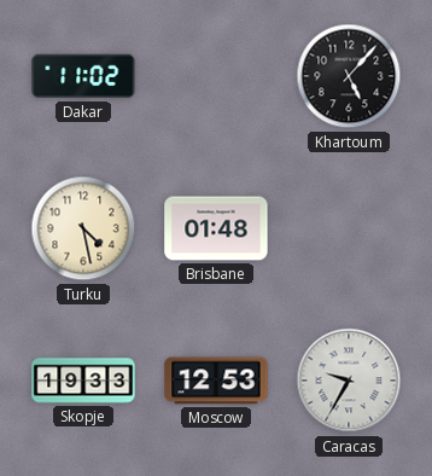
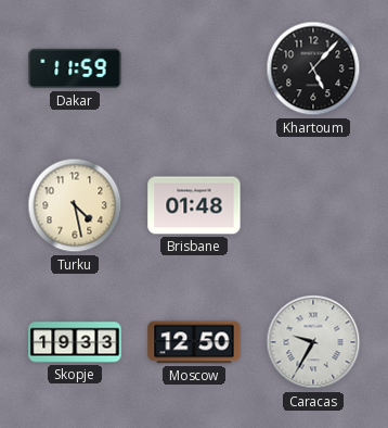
Dakar: 11:02 -> 11:59
Moscow: 12:53 -> 12:50
